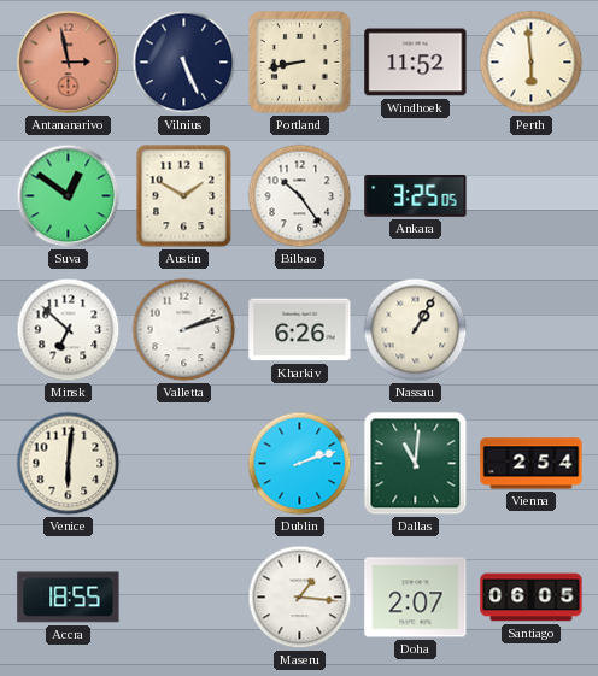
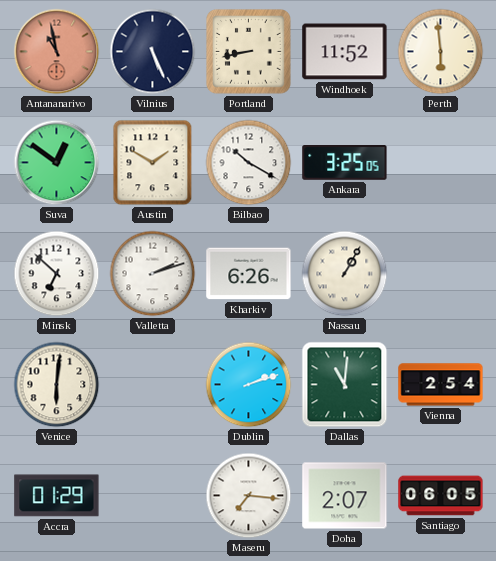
Antananarivo: 2:58 -> 10:58
Bilbao: 10:24 -> 10:20
Accra: 18:55 -> 01:29
Maseru: 1:16 -> 7:16
